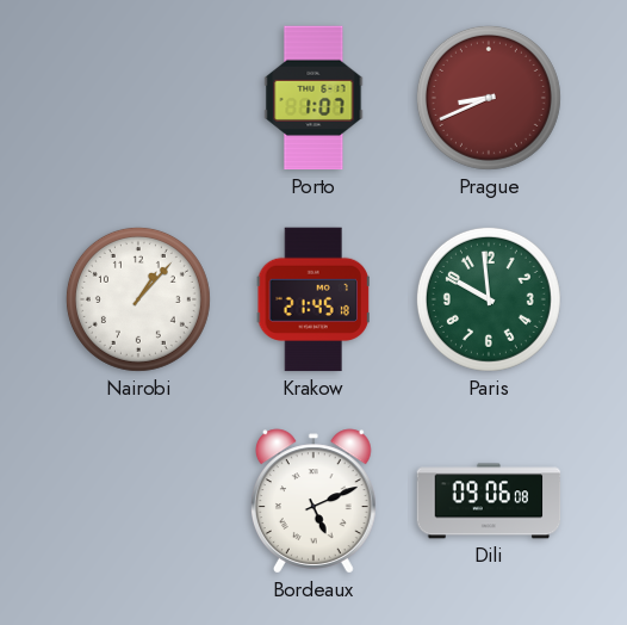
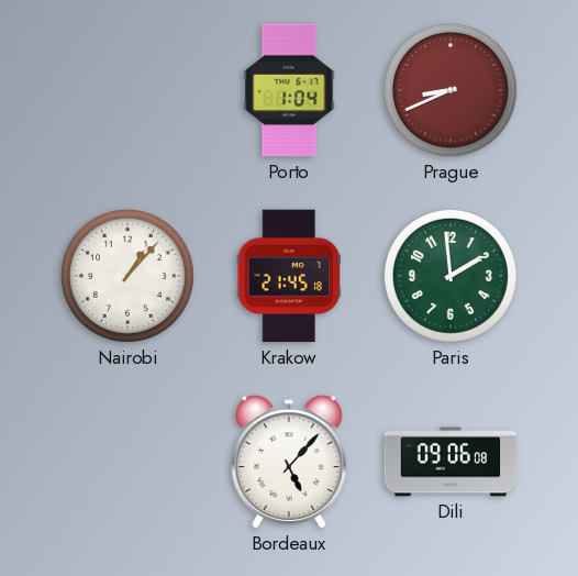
Porto: 1:07 -> 1:04
Paris: 9:59 -> 1:59
Bordeaux: 5:11 -> 5:07
